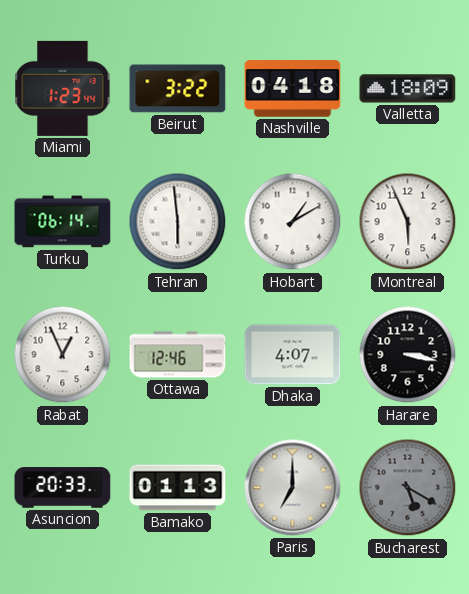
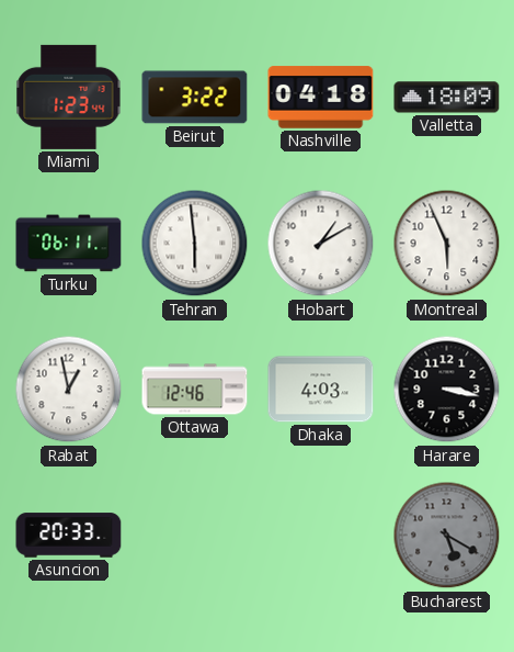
Turku: 06:14 -> 06:11
Rabat: 12:56 -> 12:58
Dhaka: 4:07 -> 4:03
Bamako: 01:13 -> none
Paris: 7:00 -> none
